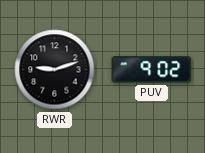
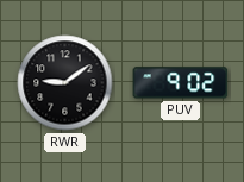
RWR: 9:12 -> 9:09
